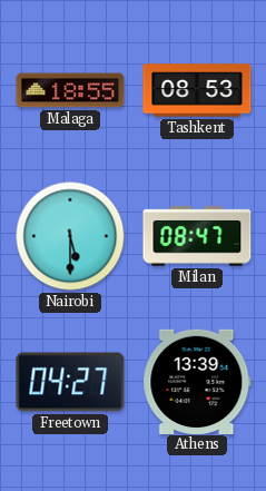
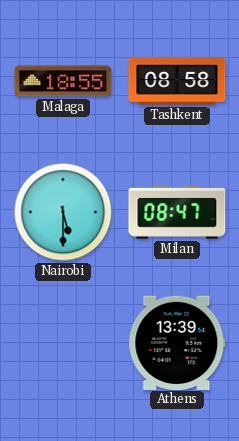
Tashkent: 08:53 -> 08:58
Freetown: 04:27 -> none
